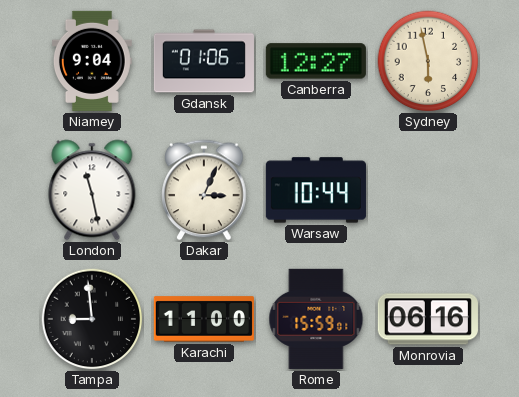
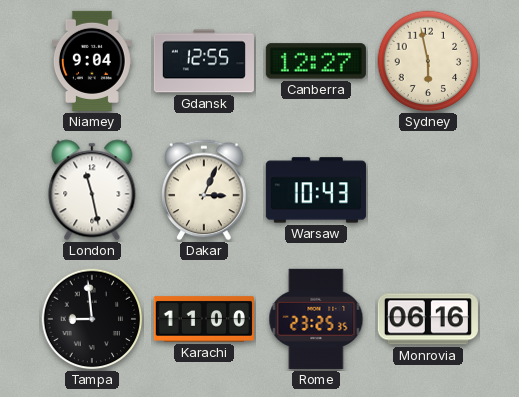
Gdansk: 01:06 -> 12:55
Warsaw: 10:44 -> 10:43
Rome: 15:59 -> 23:25
